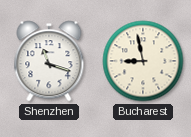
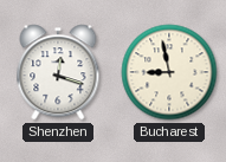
Shenzhen: 11:18 -> 12:18
